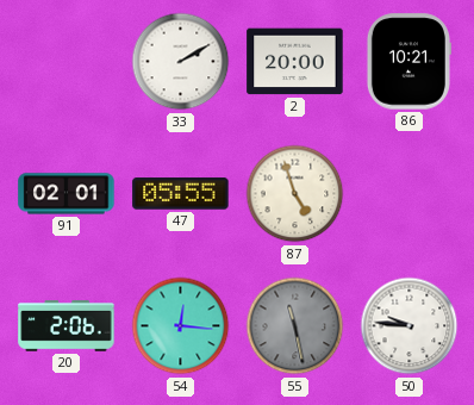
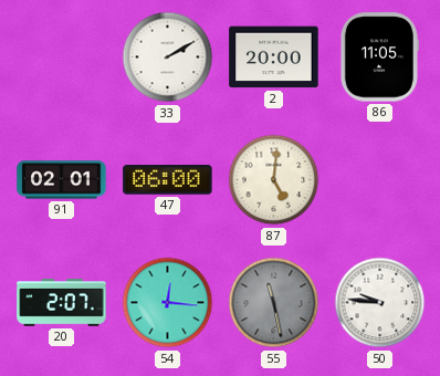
86: 10:21 -> 11:05
47: 05:55 -> 06:00
87: 4:57 -> 5:01
20: 2:06 -> 2:07
